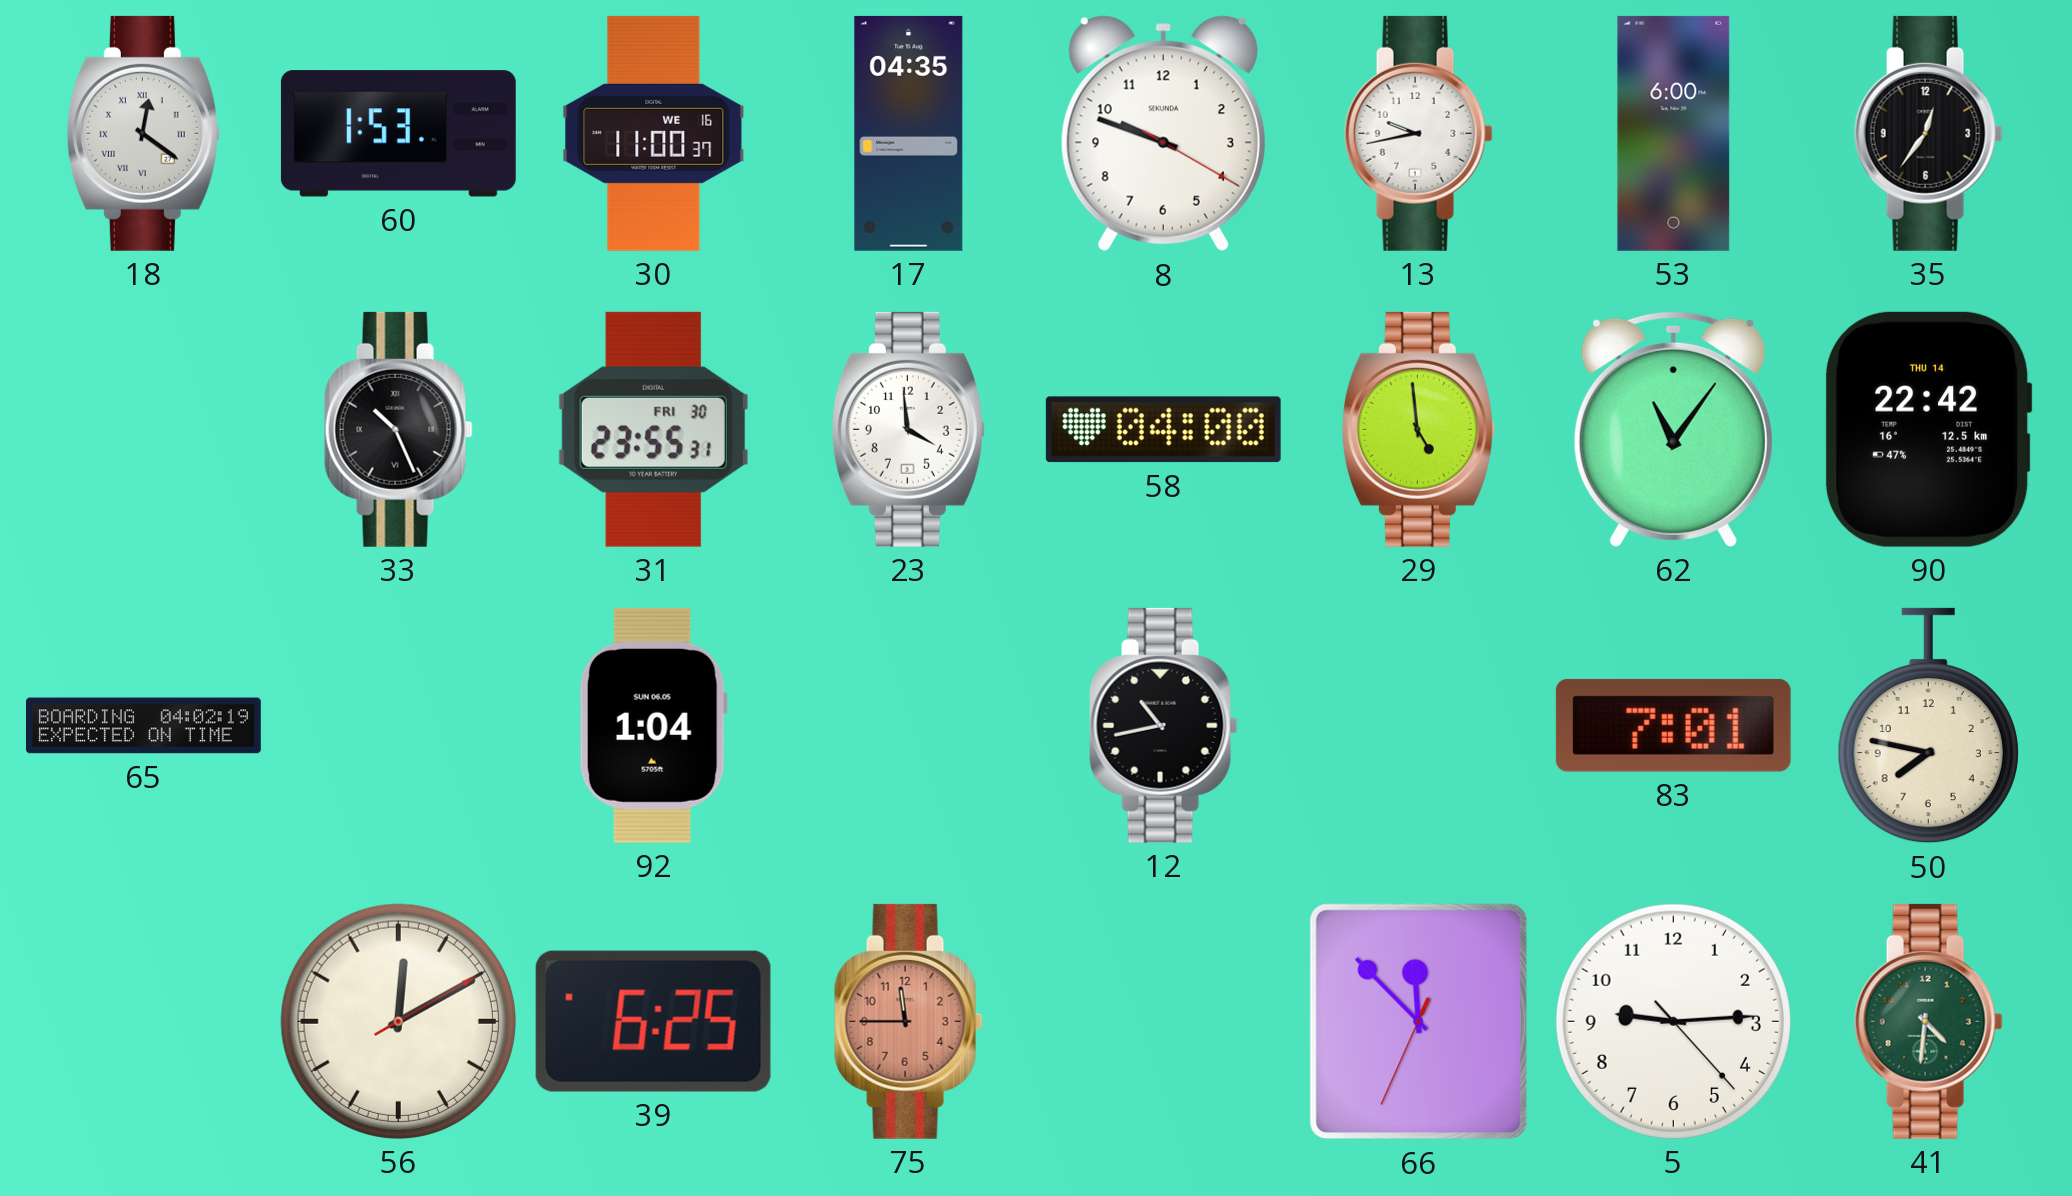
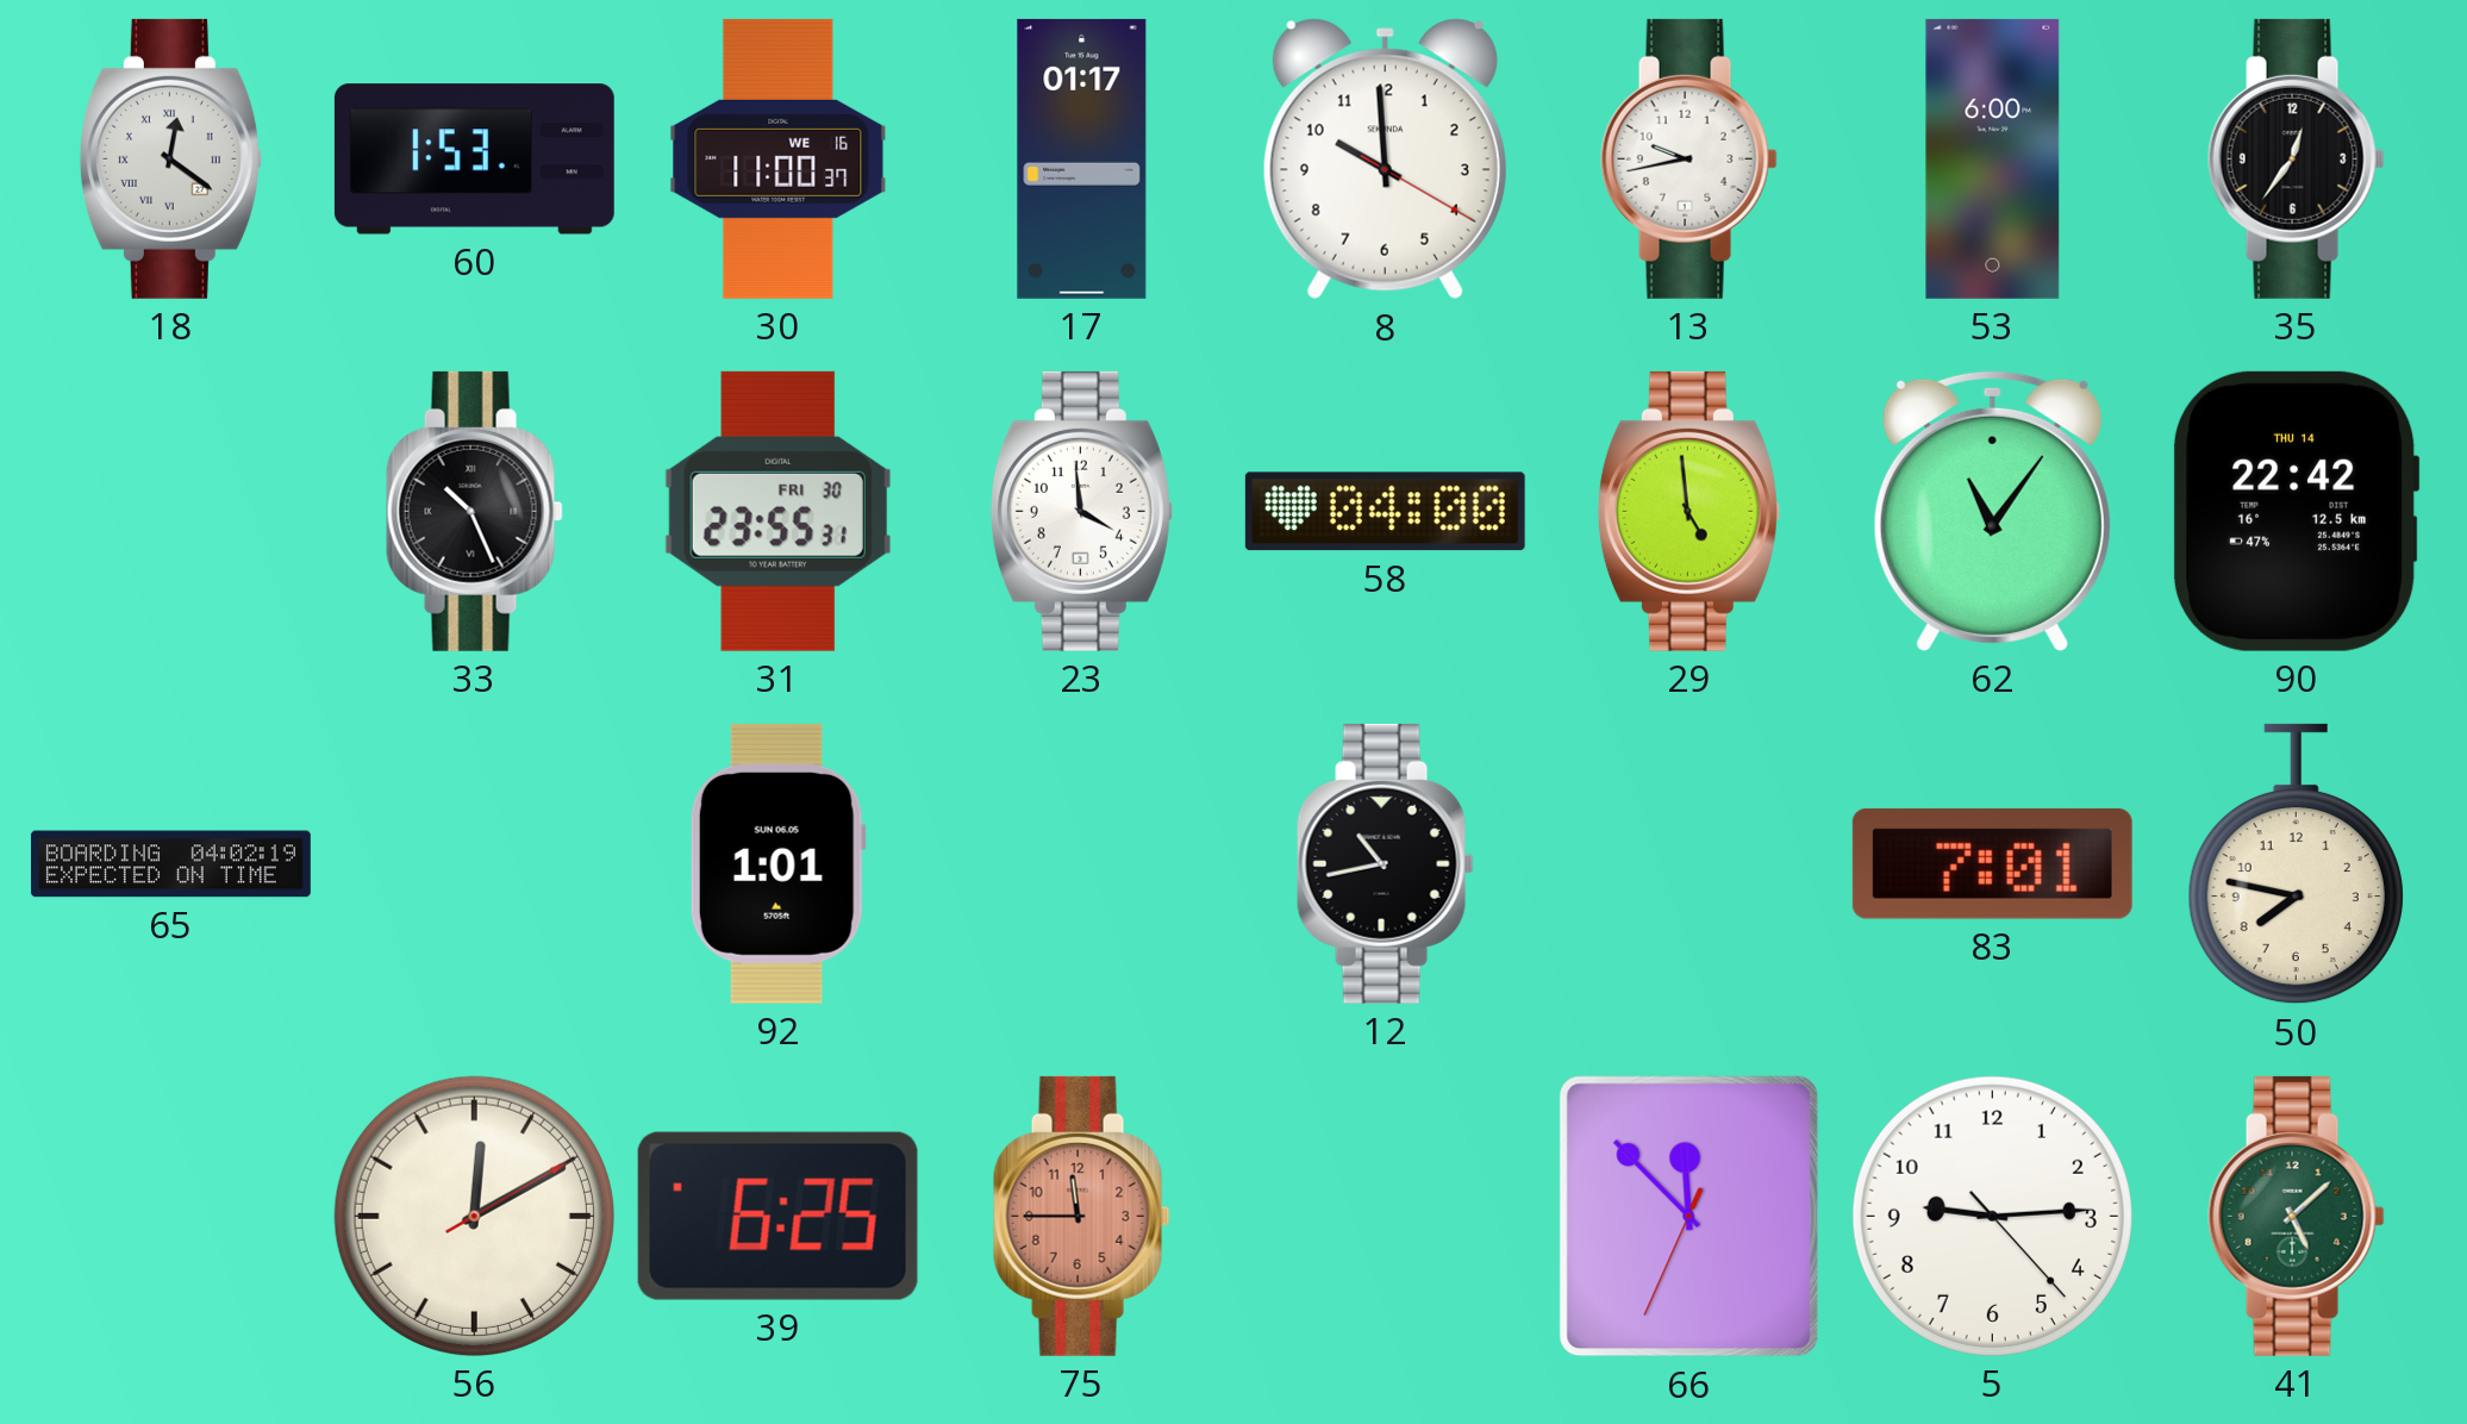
17: 04:35 -> 01:17
8: 9:48 -> 9:59
92: 1:04 -> 1:01
41: 4:31 -> 5:08
